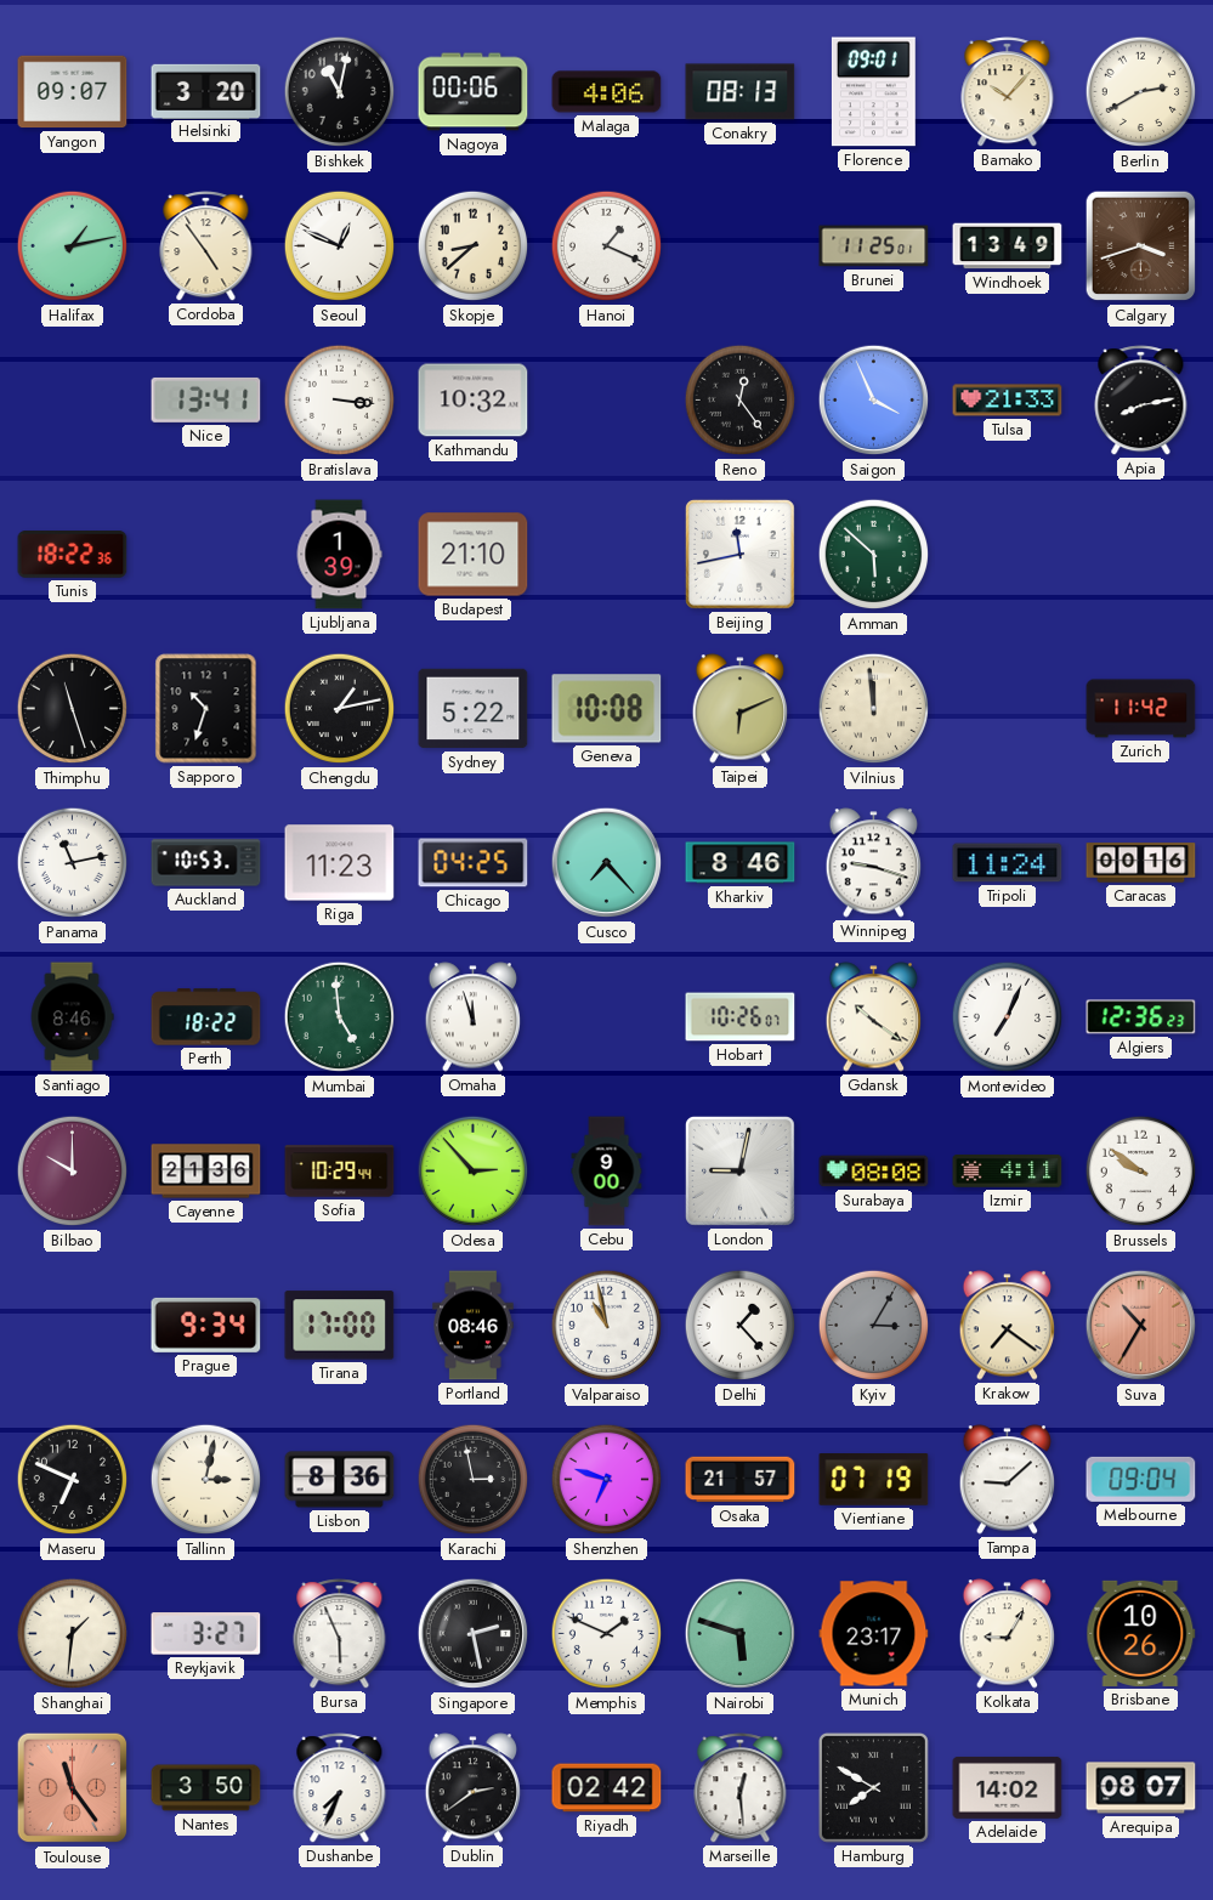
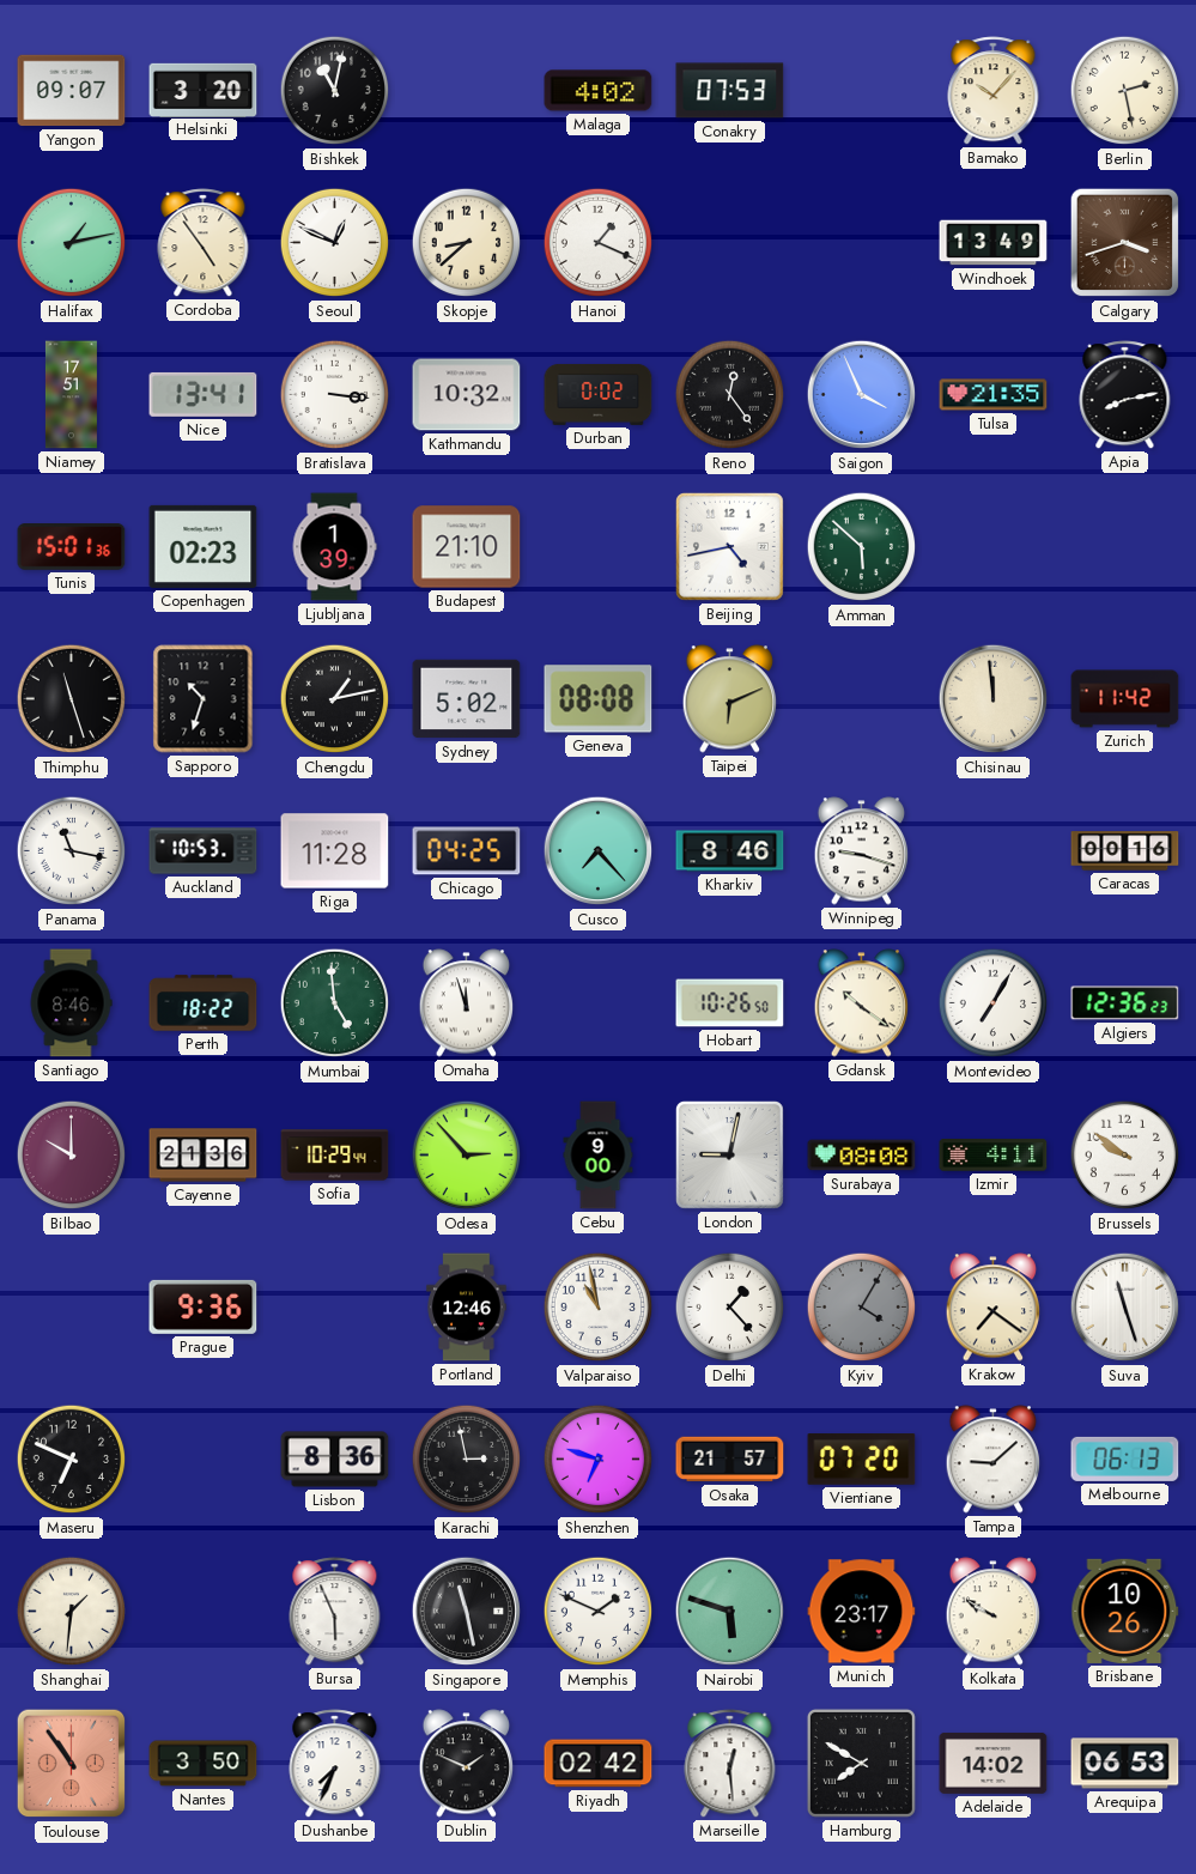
Nagoya: 00:06 -> none
Malaga: 4:06 -> 4:02
Conakry: 08:13 -> 07:53
Florence: 09:01 -> none
Berlin: 2:40 -> 2:28
Brunei: 11:25 -> none
Niamey: none -> 17:51
Durban: none -> 0:02
Tulsa: 21:33 -> 21:35
Tunis: 18:22 -> 15:01
Copenhagen: none -> 02:23
Beijing: 11:43 -> 4:43
Sydney: 5:22 -> 5:02
Geneva: 10:08 -> 08:08
Vilnius: 11:59 -> none
Chisinau: none -> 11:59
Panama: 11:13 -> 11:17
Riga: 11:23 -> 11:28
Tripoli: 11:24 -> none
Hobart: 10:26:07 -> 10:26:50
Montevideo: 7:04 -> 7:05
Prague: 9:34 -> 9:36
Tirana: 17:00 -> none
Portland: 08:46 -> 12:46
Kyiv: 3:05 -> 4:05
Suva: 10:35 -> 11:27
Suva dial: salmon -> white
Tallinn: 3:02 -> none
Vientiane: 07:19 -> 07:20
Melbourne: 09:04 -> 06:13
Reykjavik: 3:27 -> none
Singapore: 2:28 -> 11:28
Kolkata: 9:05 -> 9:50
Toulouse: 11:24 -> 10:54
Dublin: 2:39 -> 1:49
Arequipa: 08:07 -> 06:53
